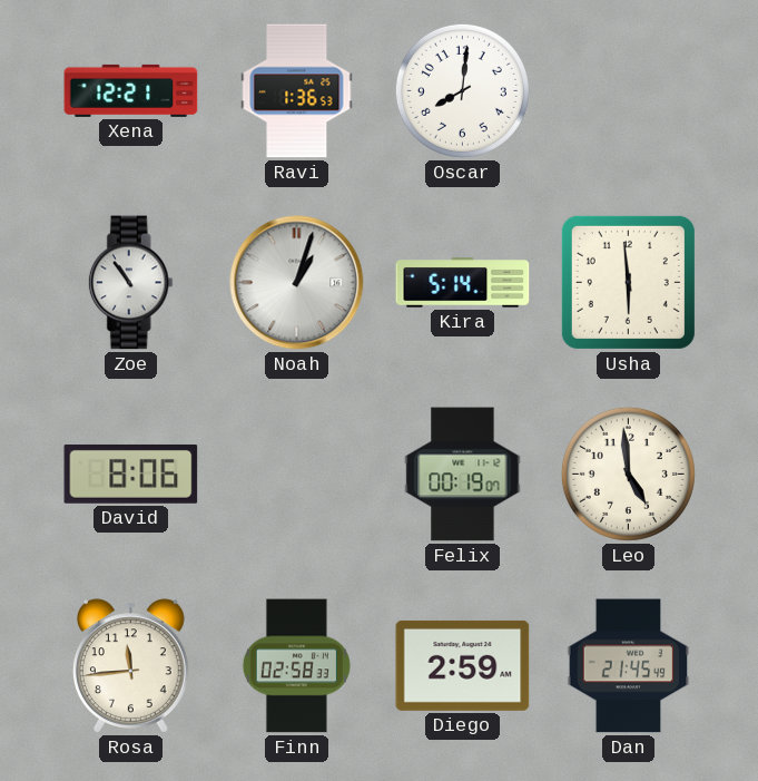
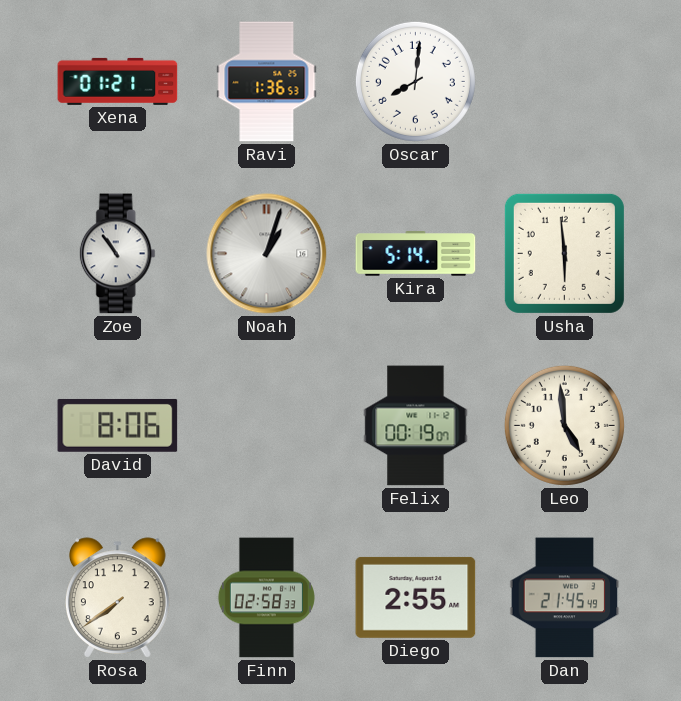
Xena: 12:21 -> 01:21
Rosa: 11:44 -> 7:39
Diego: 2:59 -> 2:55
